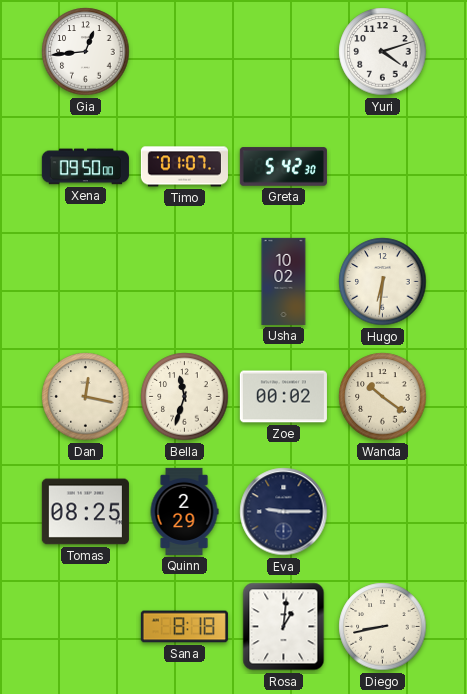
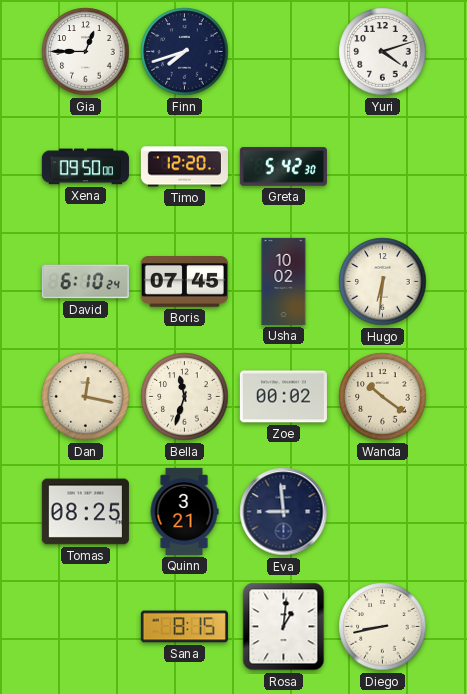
Gia: 12:44 -> 12:45
Finn: none -> 7:42
Timo: 01:07 -> 12:20
David: none -> 6:10
Boris: none -> 07:45
Quinn: 2:29 -> 3:21
Eva: 9:15 -> 8:59
Sana: 8:18 -> 8:15
